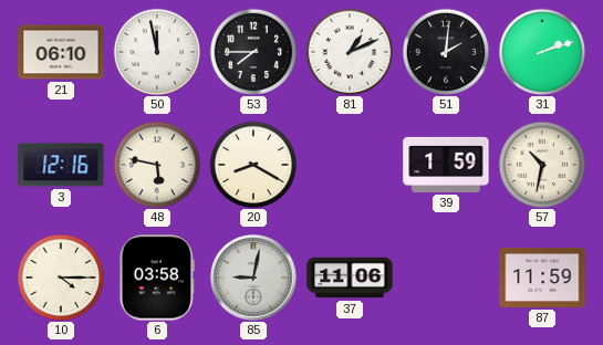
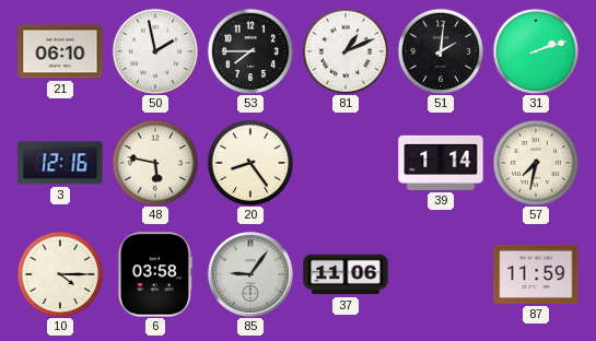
50: 11:58 -> 1:58
20: 8:20 -> 8:24
39: 1:59 -> 1:14
57: 10:32 -> 7:32
85: 9:02 -> 9:06
